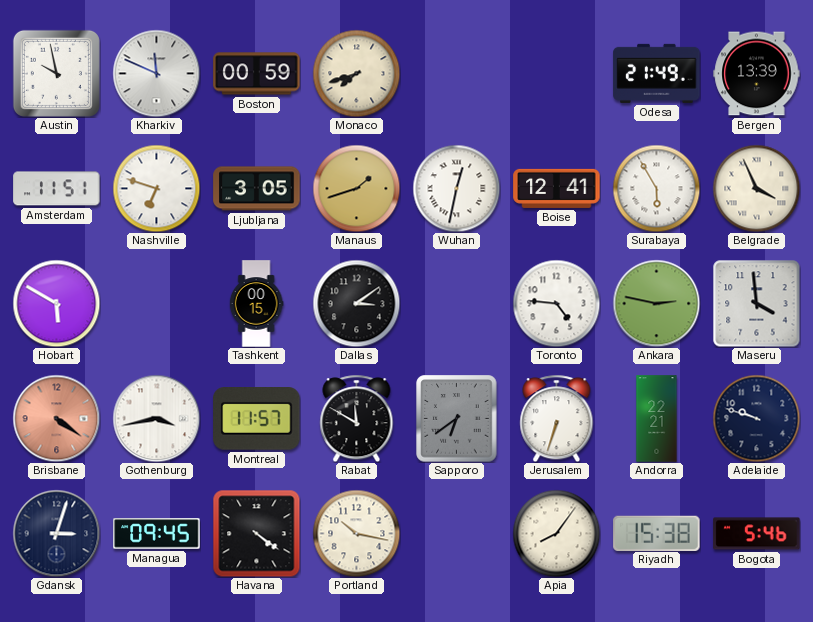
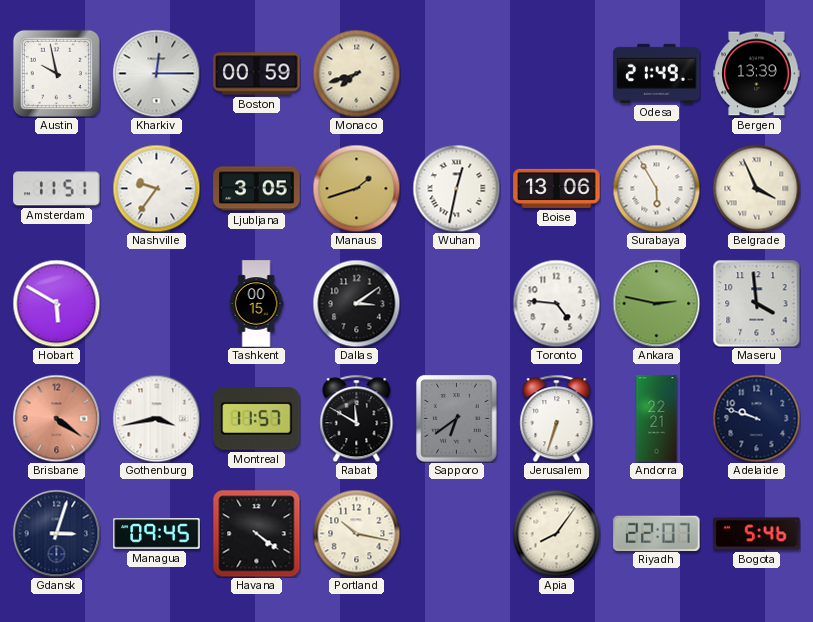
Kharkiv: 11:49 -> 12:15
Nashville: 6:48 -> 9:36
Boise: 12:41 -> 13:06
Riyadh: 15:38 -> 22:07
